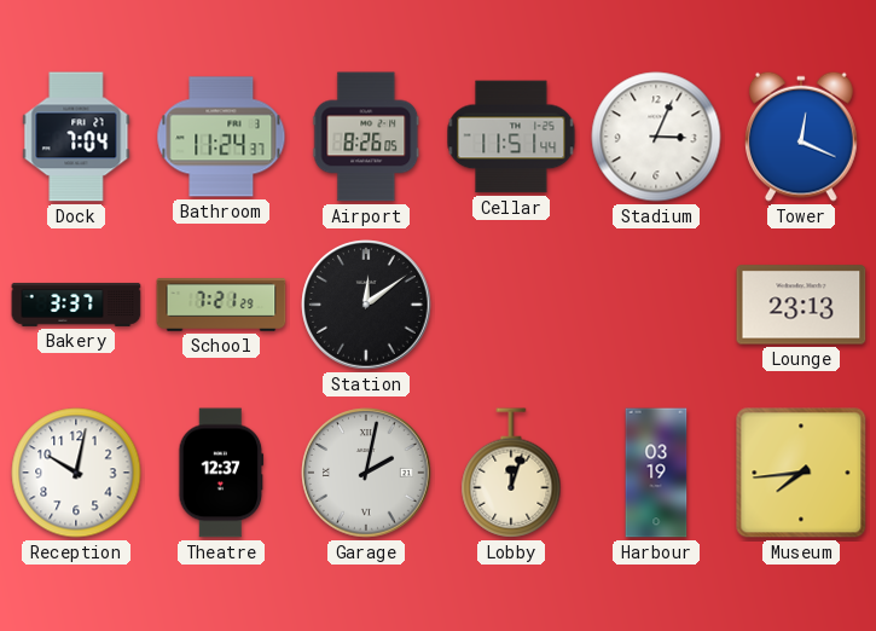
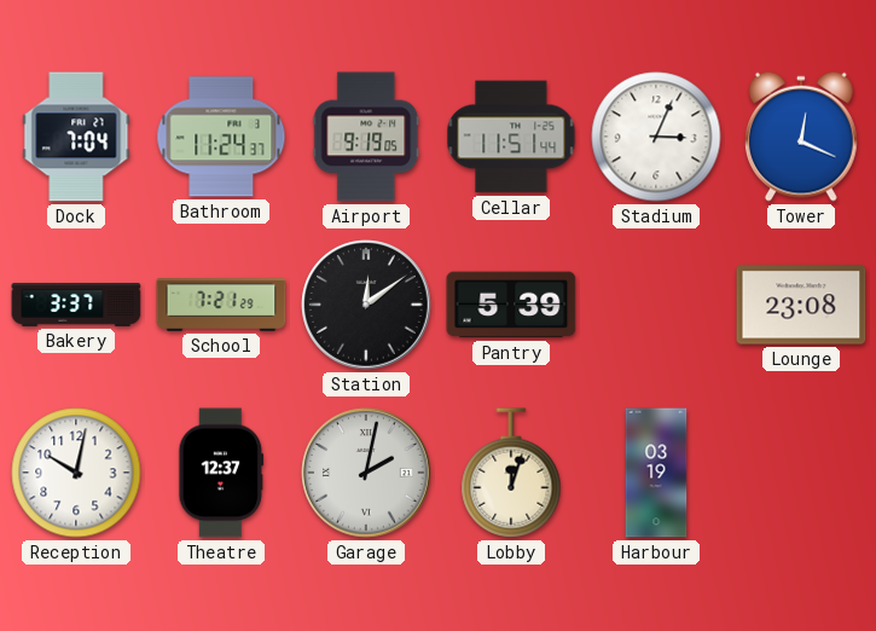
Airport: 8:26 -> 9:19
Pantry: none -> 5:39
Lounge: 23:13 -> 23:08
Museum: 7:44 -> none
